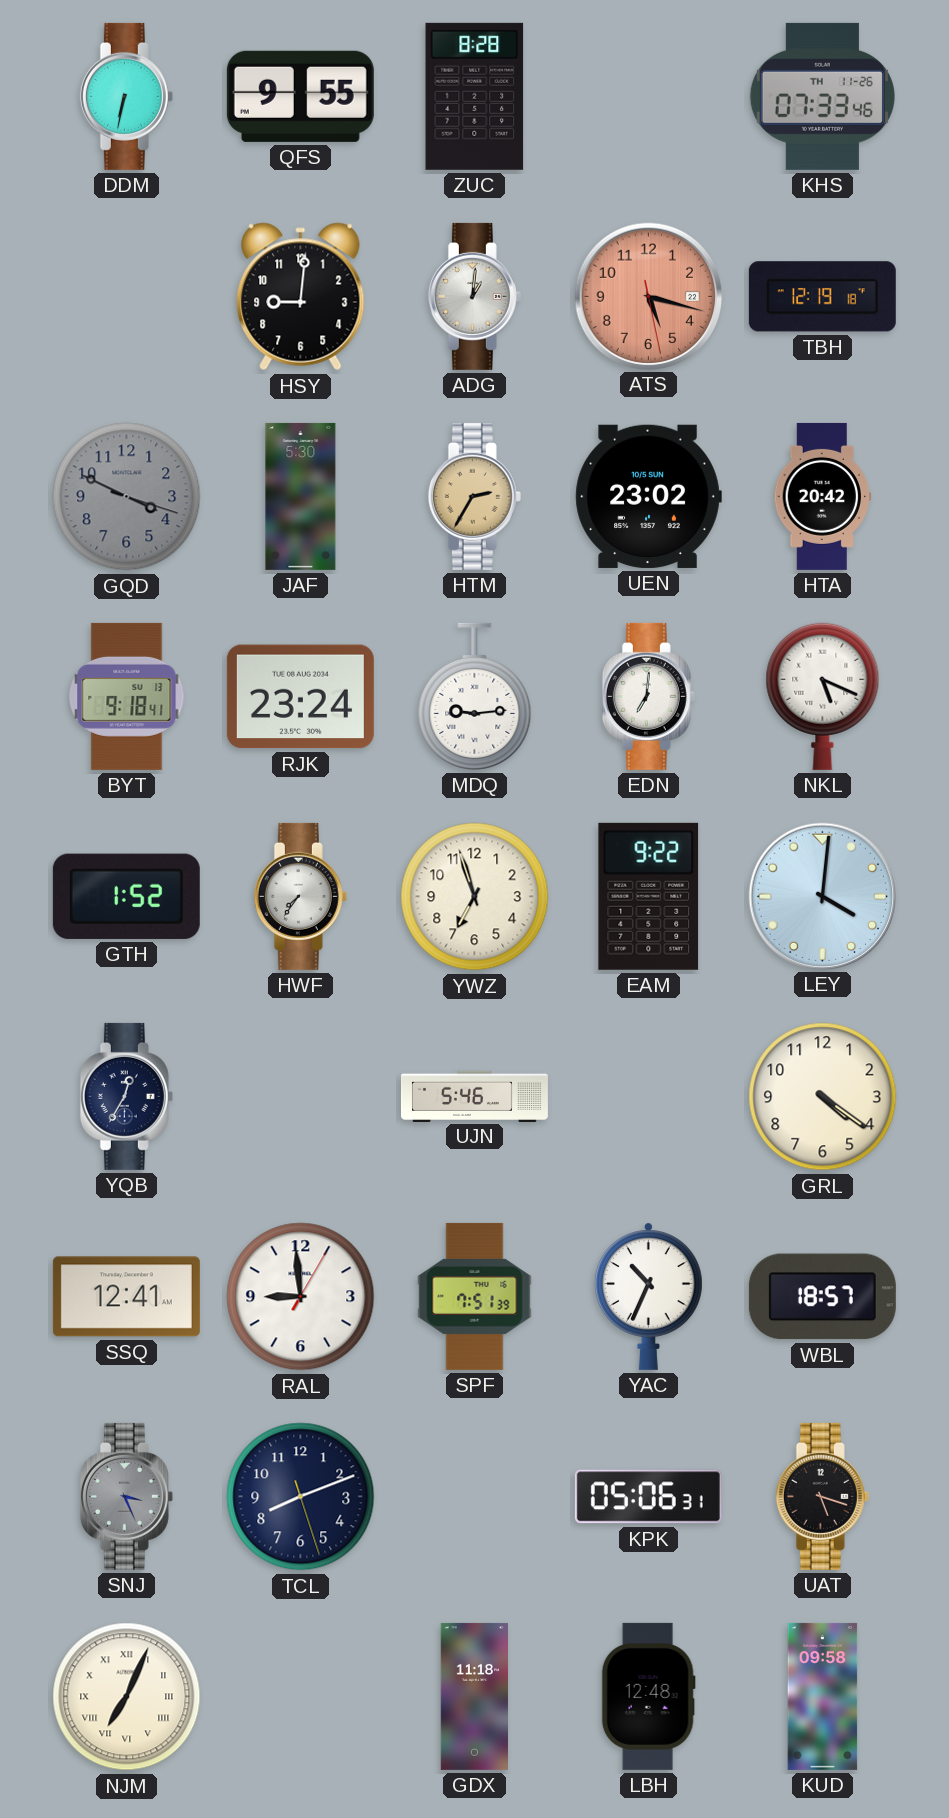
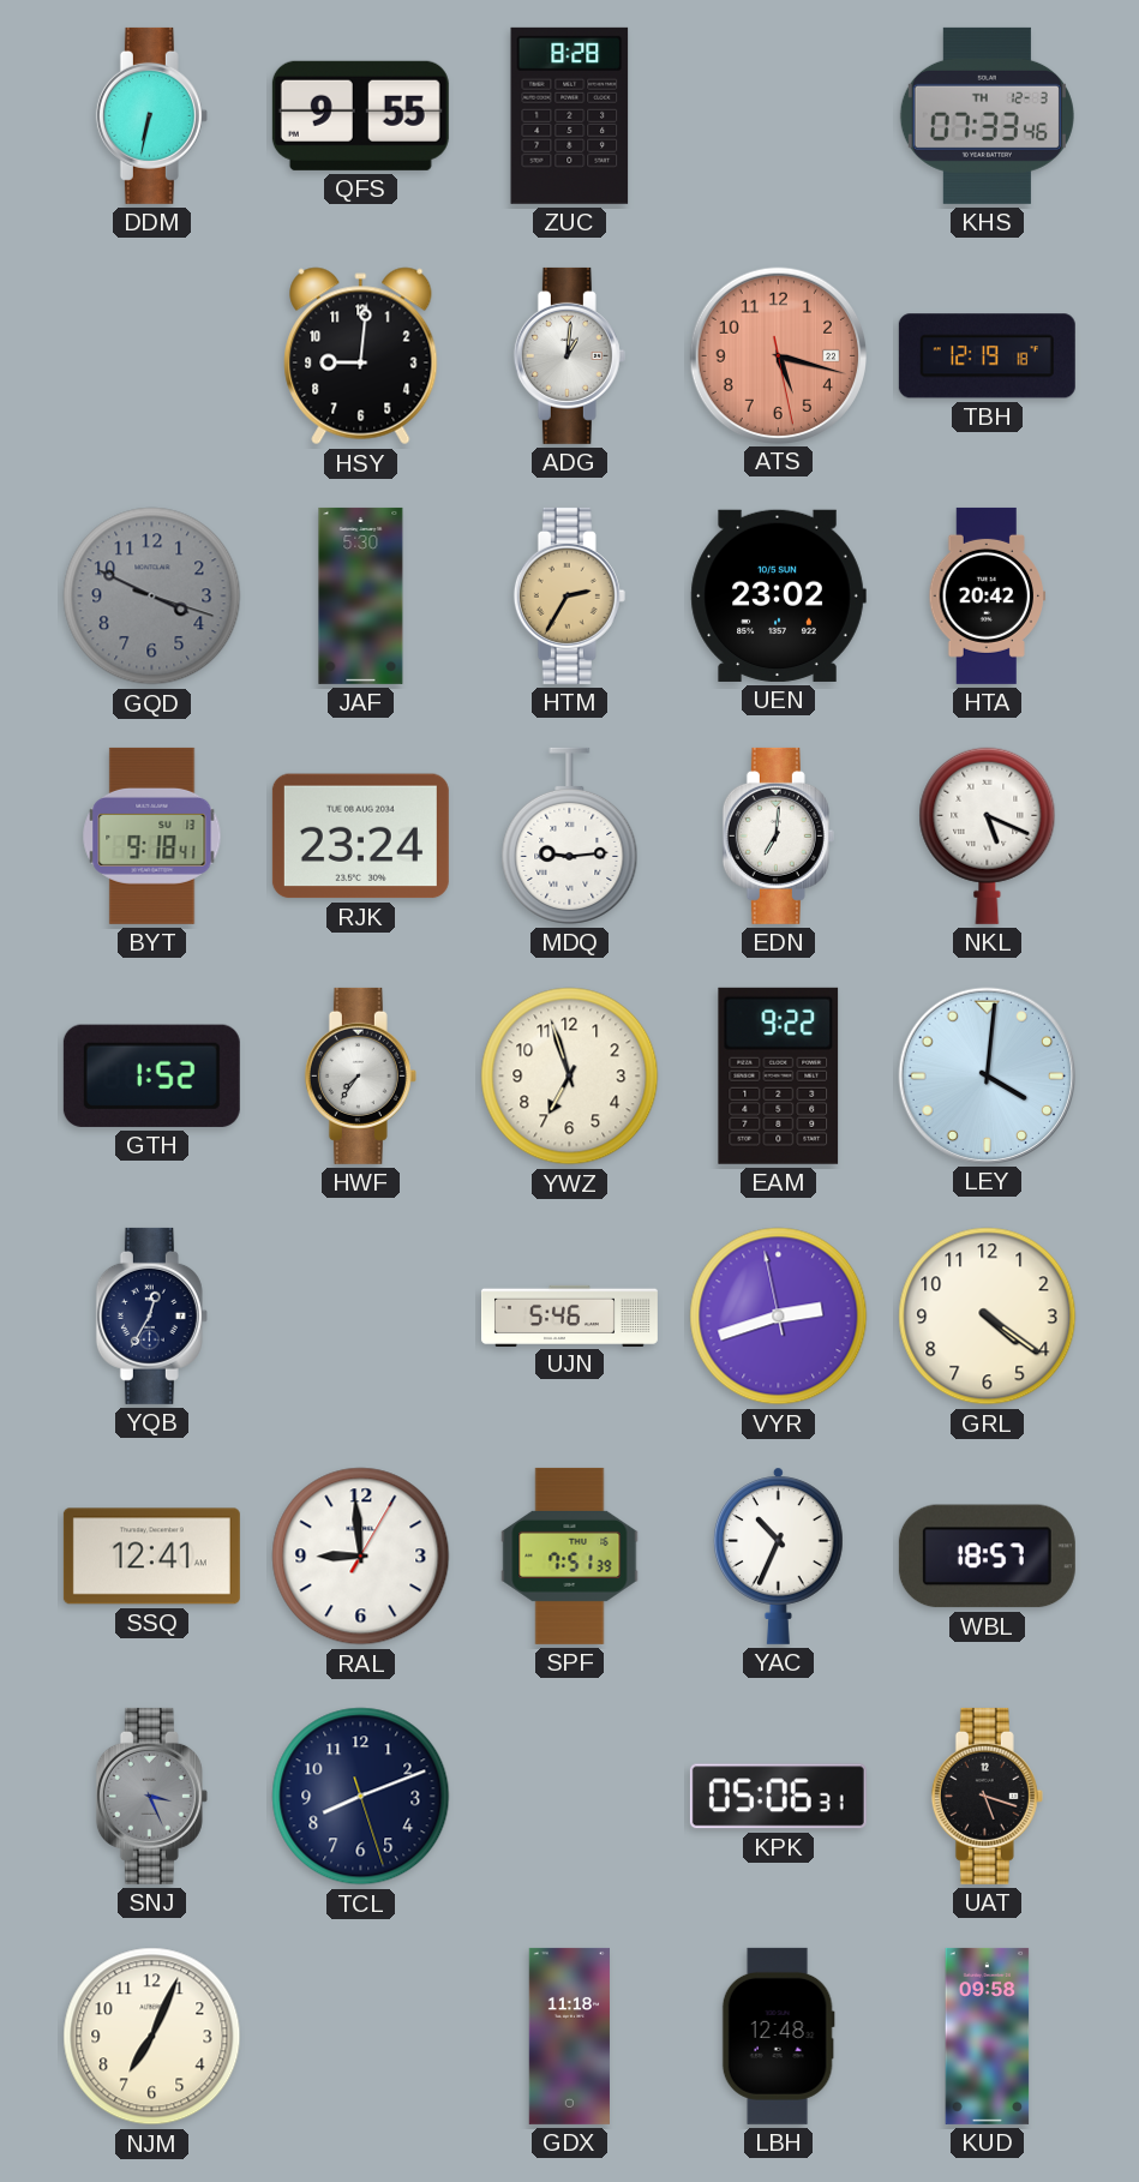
KHS date: TH 11-26 -> TH 12-3
VYR: none -> 2:41
NJM numerals: Roman -> Arabic
